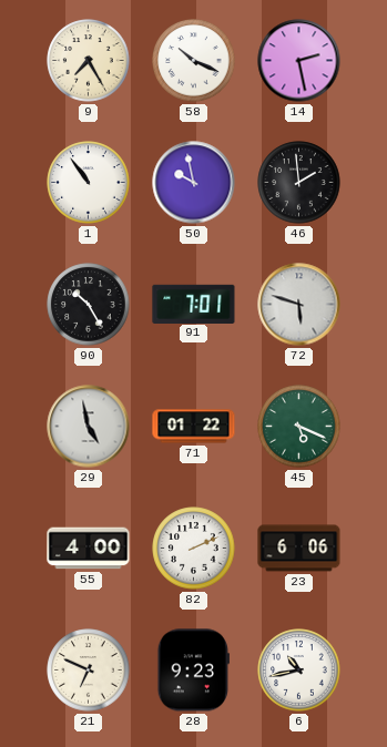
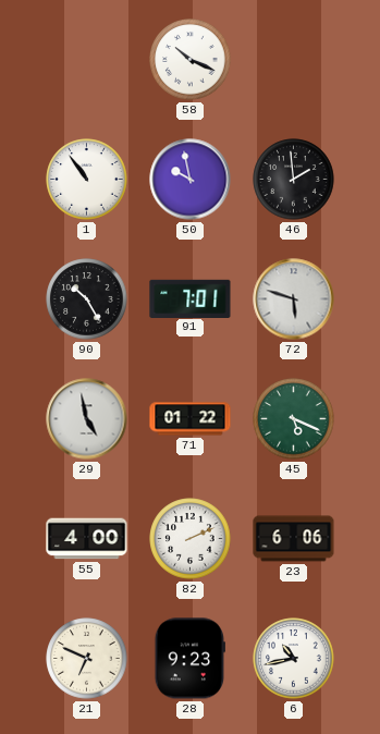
9: 7:25 -> none
14: 2:28 -> none
